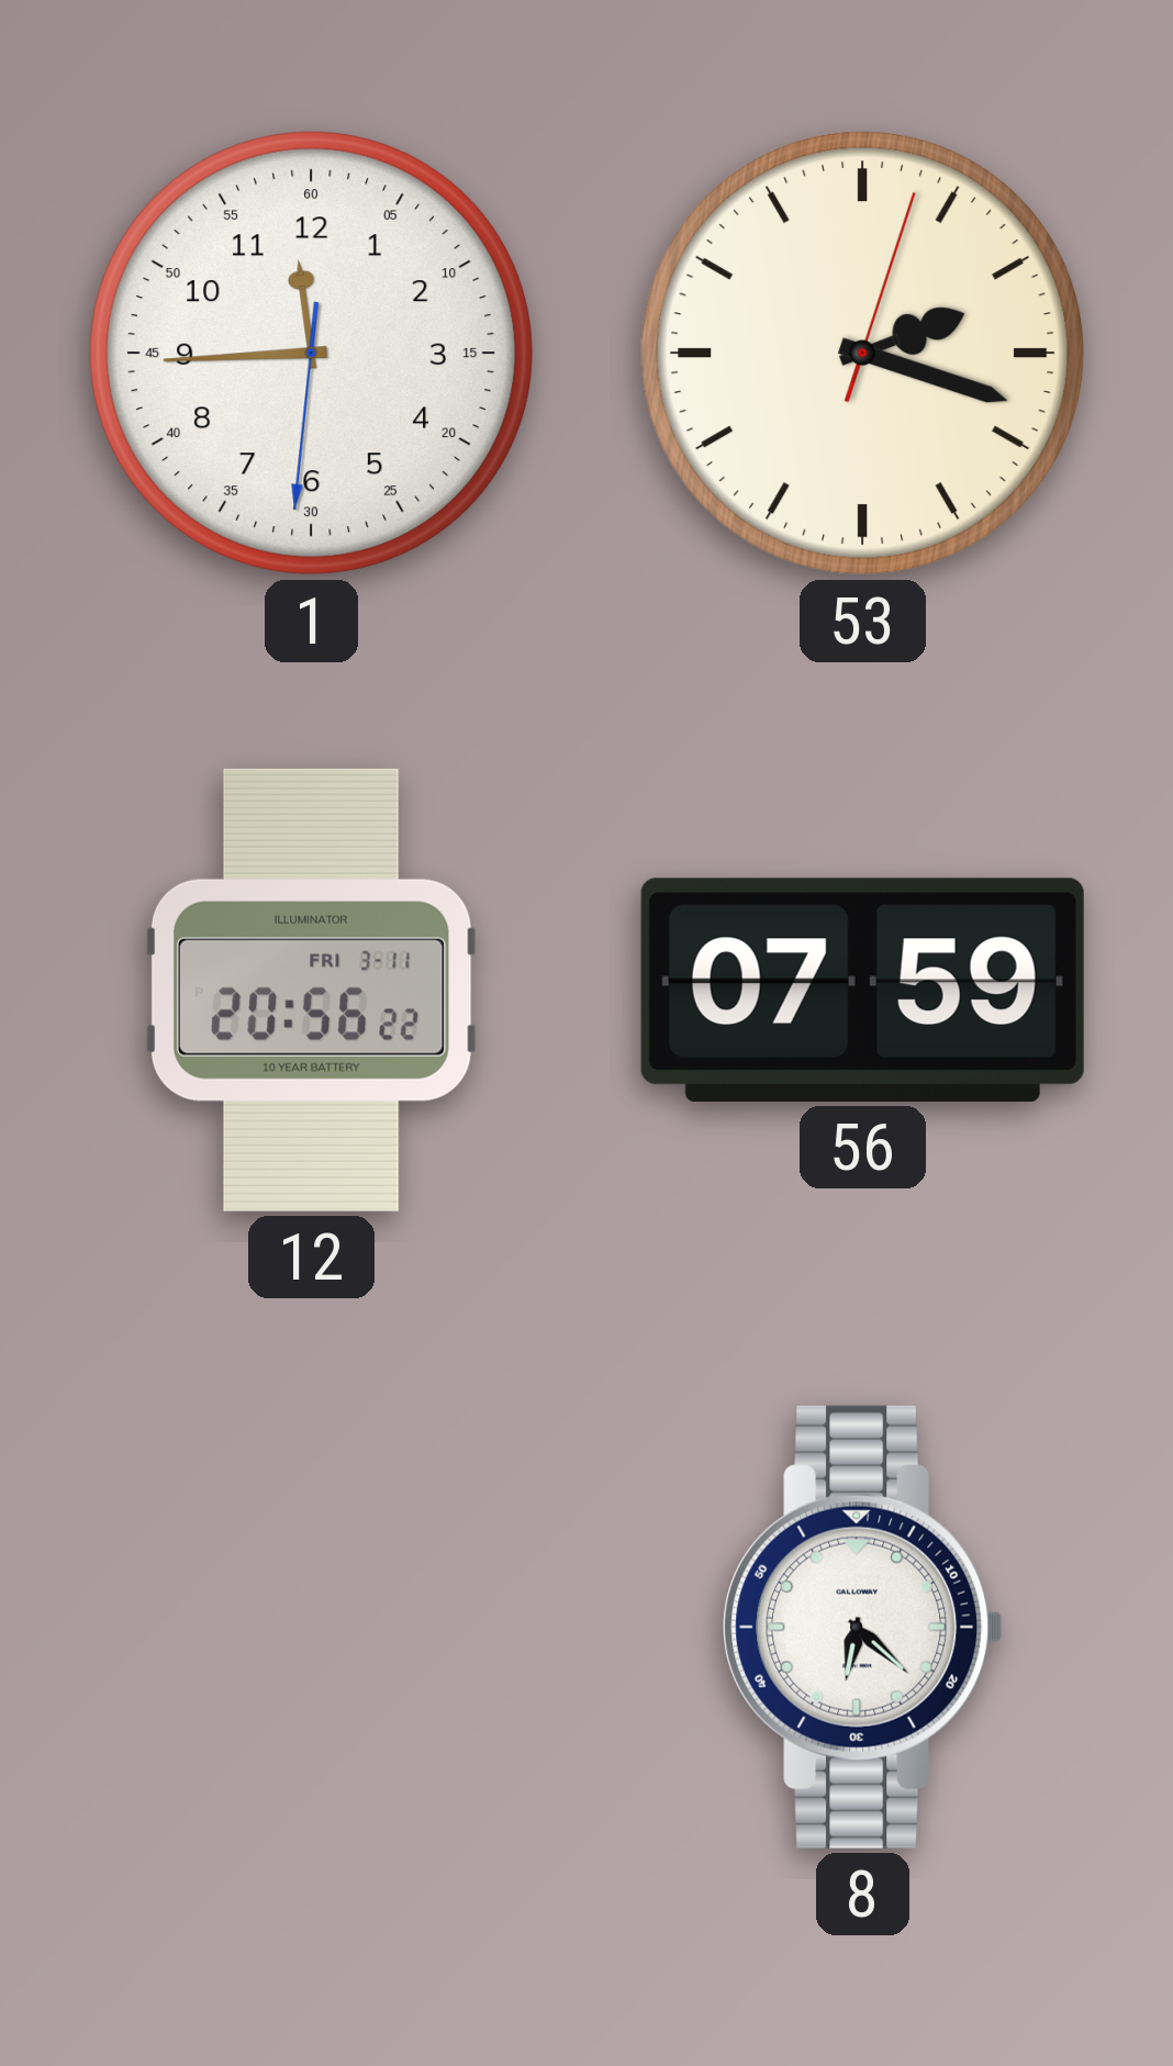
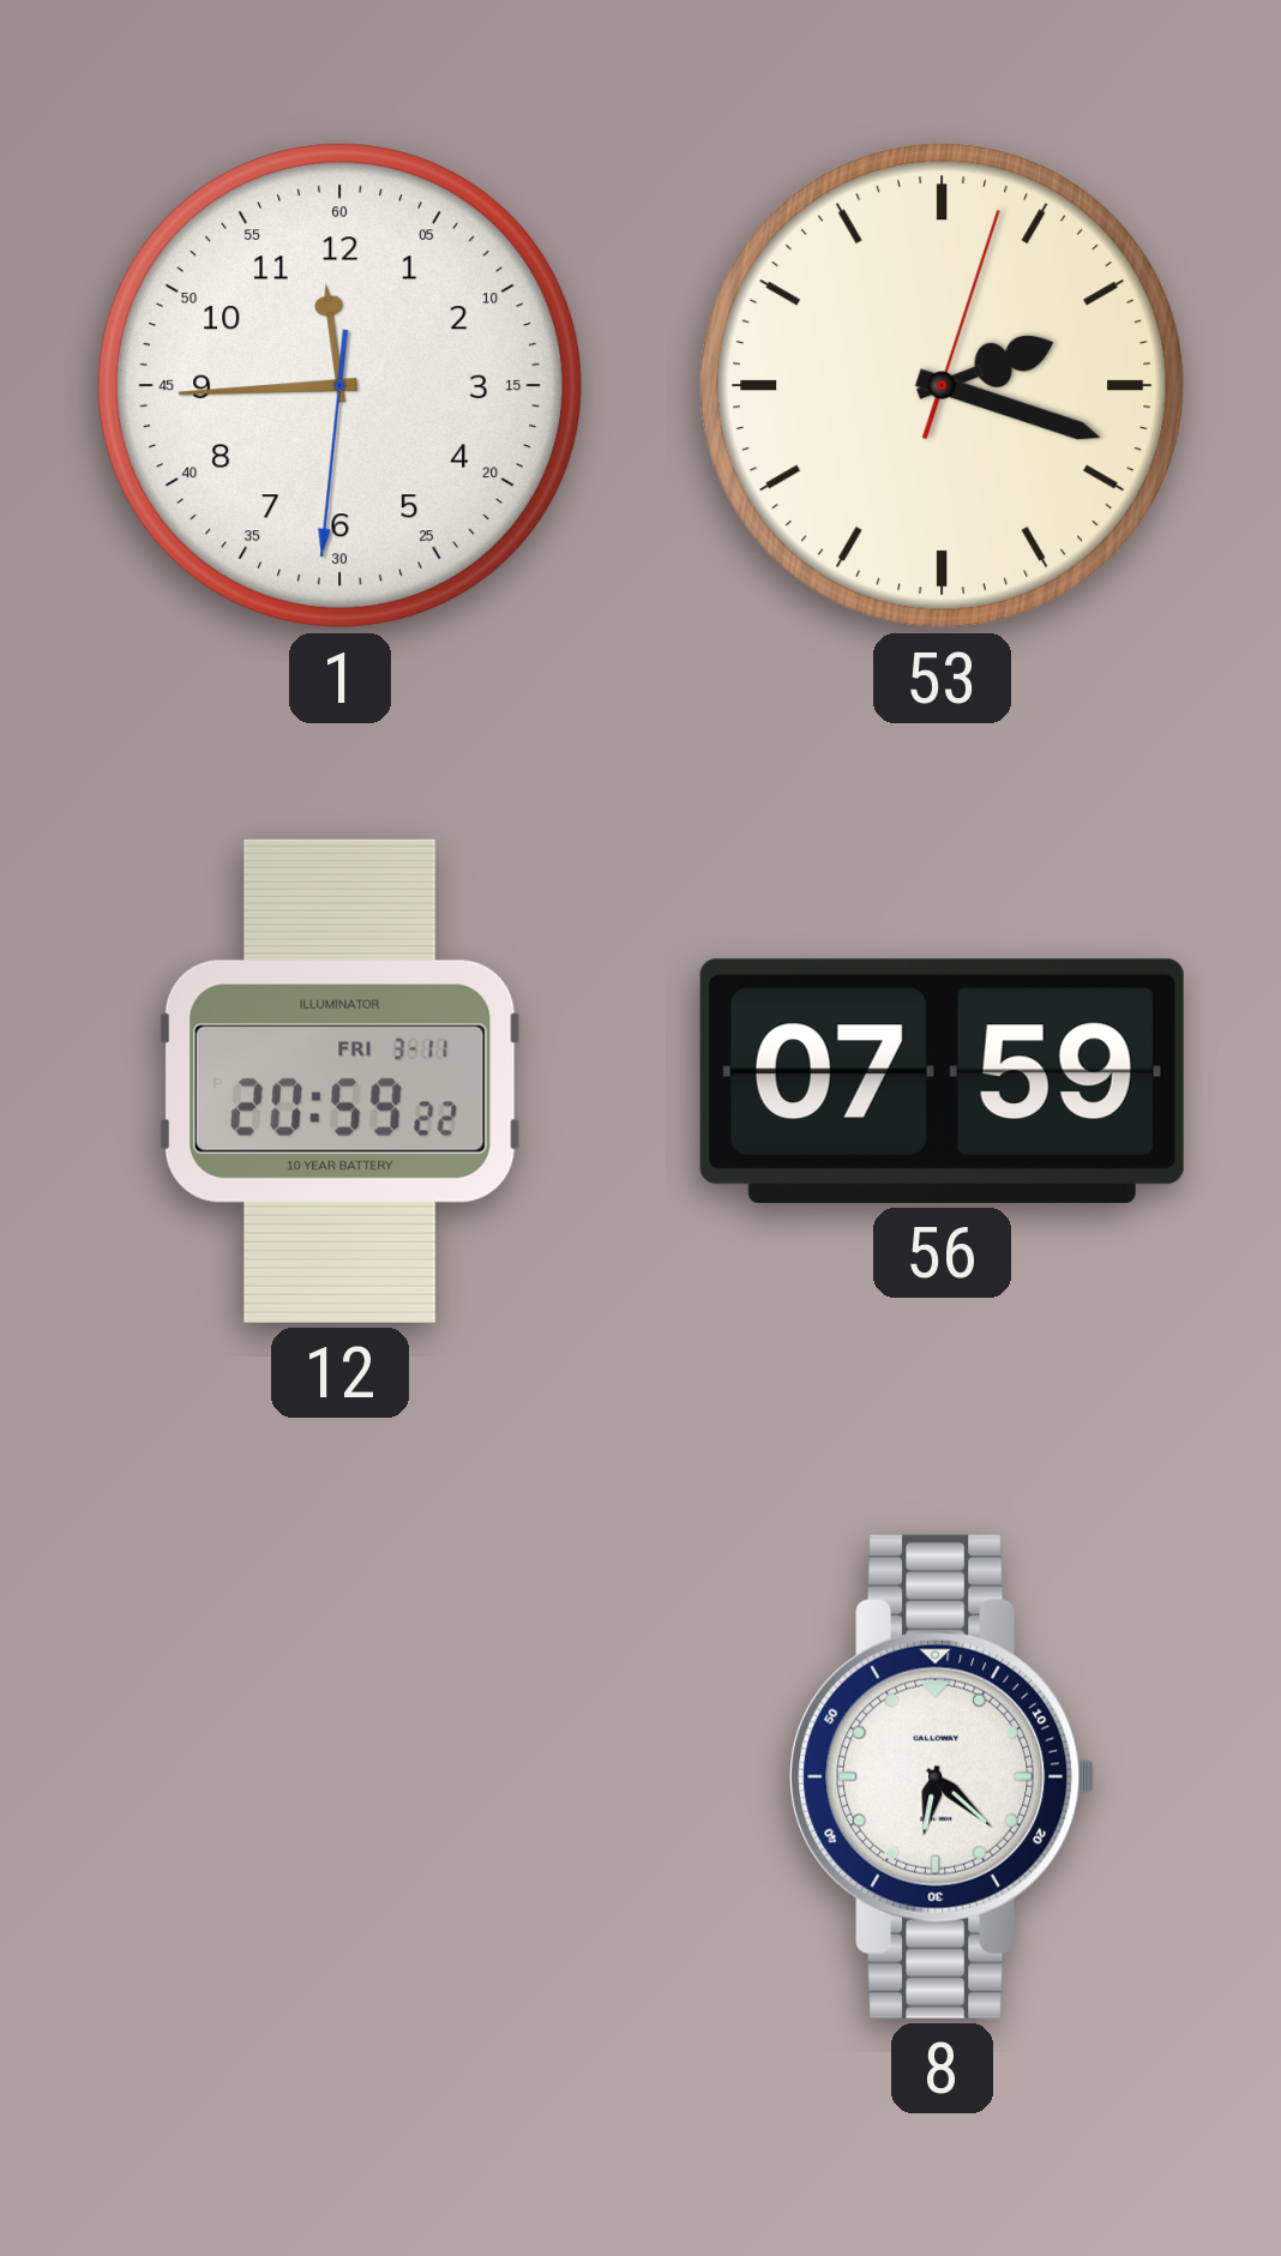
12: 20:56 -> 20:59
